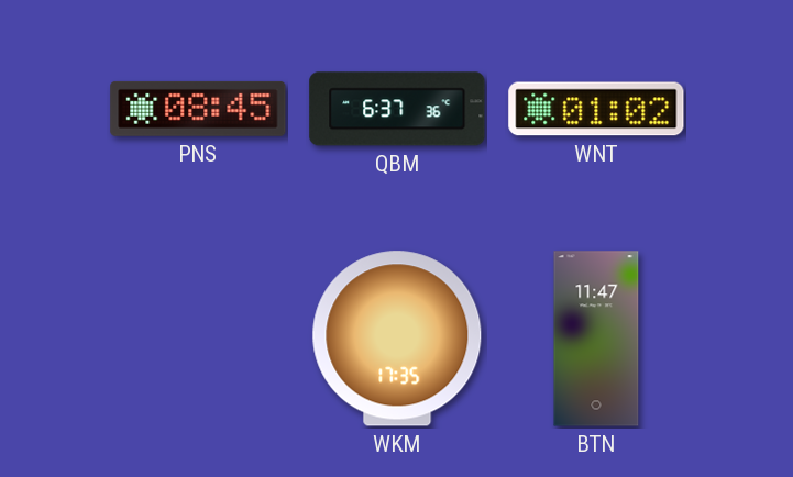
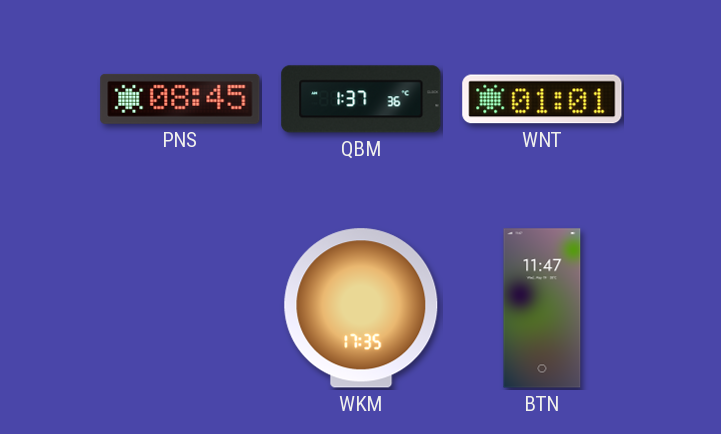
QBM: 6:37 -> 1:37
WNT: 01:02 -> 01:01
